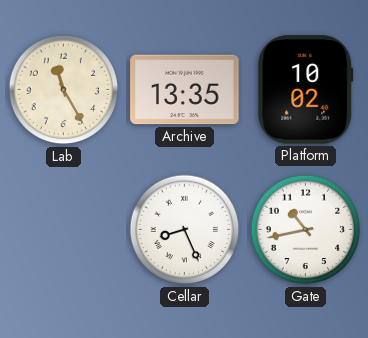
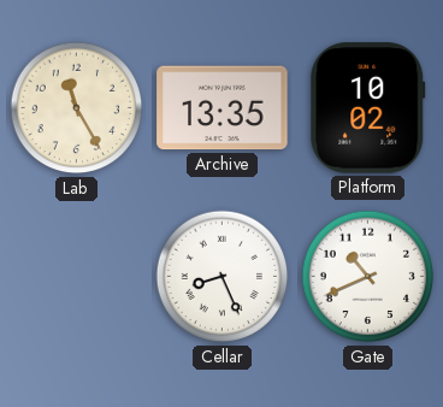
Gate: 10:43 -> 10:41
